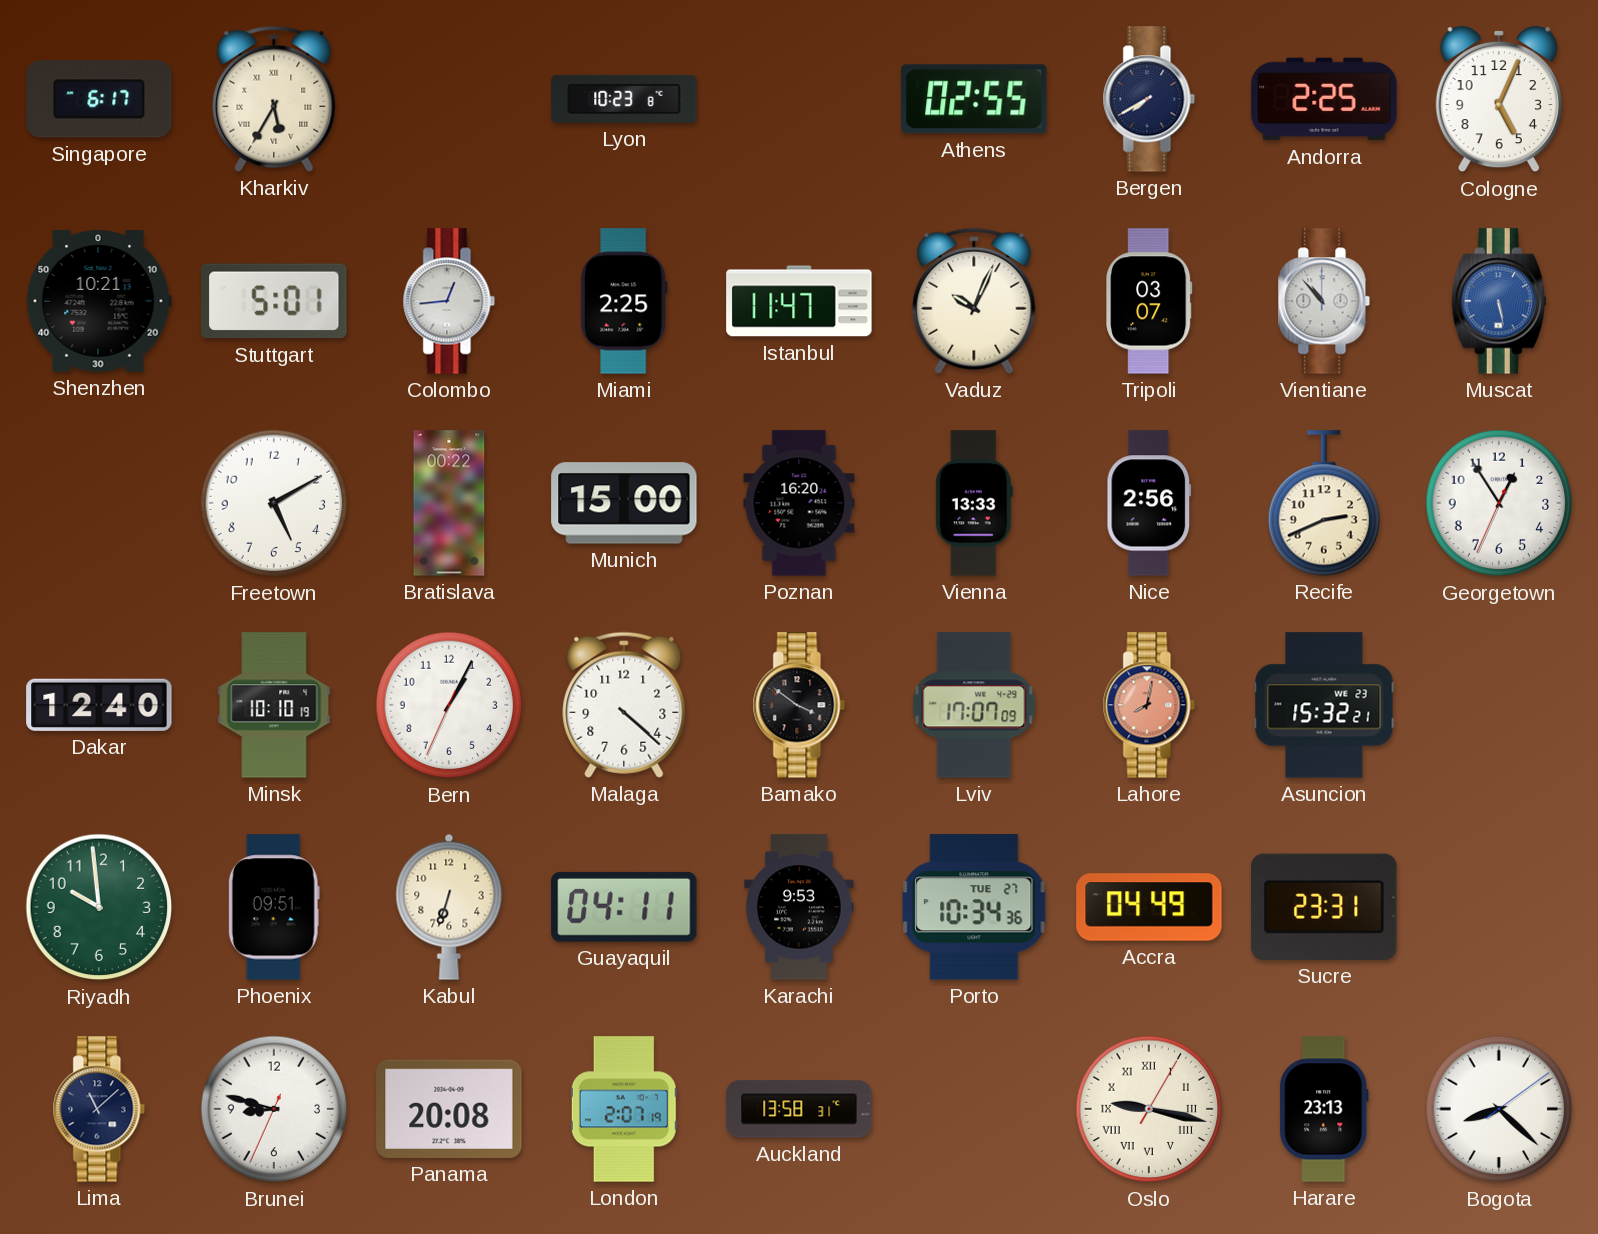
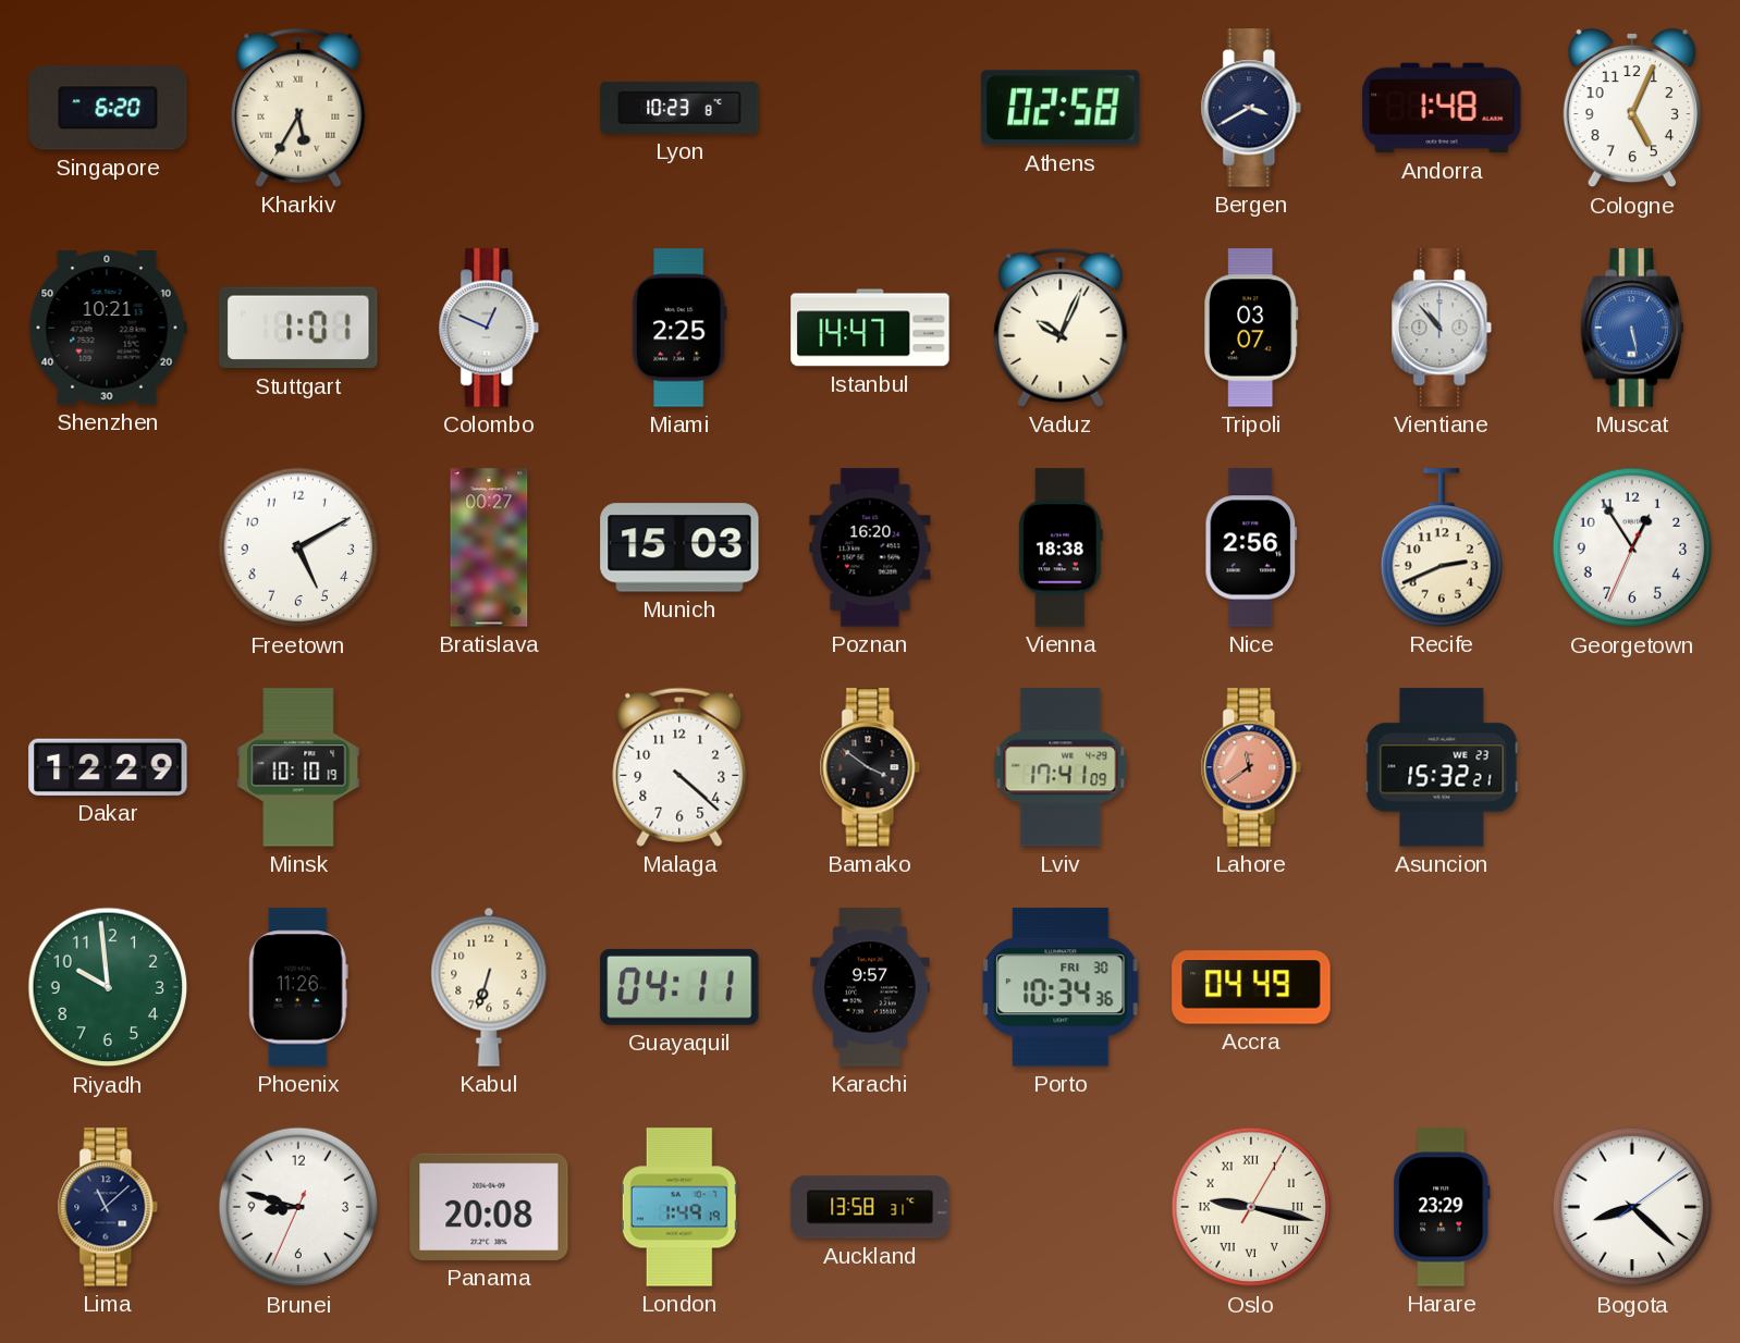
Singapore: 6:17 -> 6:20
Athens: 02:55 -> 02:58
Bergen: 7:40 -> 3:40
Andorra: 2:25 -> 1:48
Stuttgart: 5:01 -> 1:01
Colombo: 12:44 -> 12:49
Istanbul: 11:47 -> 14:47
Bratislava: 00:22 -> 00:27
Munich: 15:00 -> 15:03
Vienna: 13:33 -> 18:38
Dakar: 12:40 -> 12:29
Bern: 1:04 -> none
Lviv: 17:07 -> 17:41
Lahore: 8:02 -> 11:39
Phoenix: 09:51 -> 11:26
Karachi: 9:53 -> 9:57
Porto date: TUE 27 -> FRI 30
Sucre: 23:31 -> none
London: 2:07 -> 1:49
Harare: 23:13 -> 23:29
